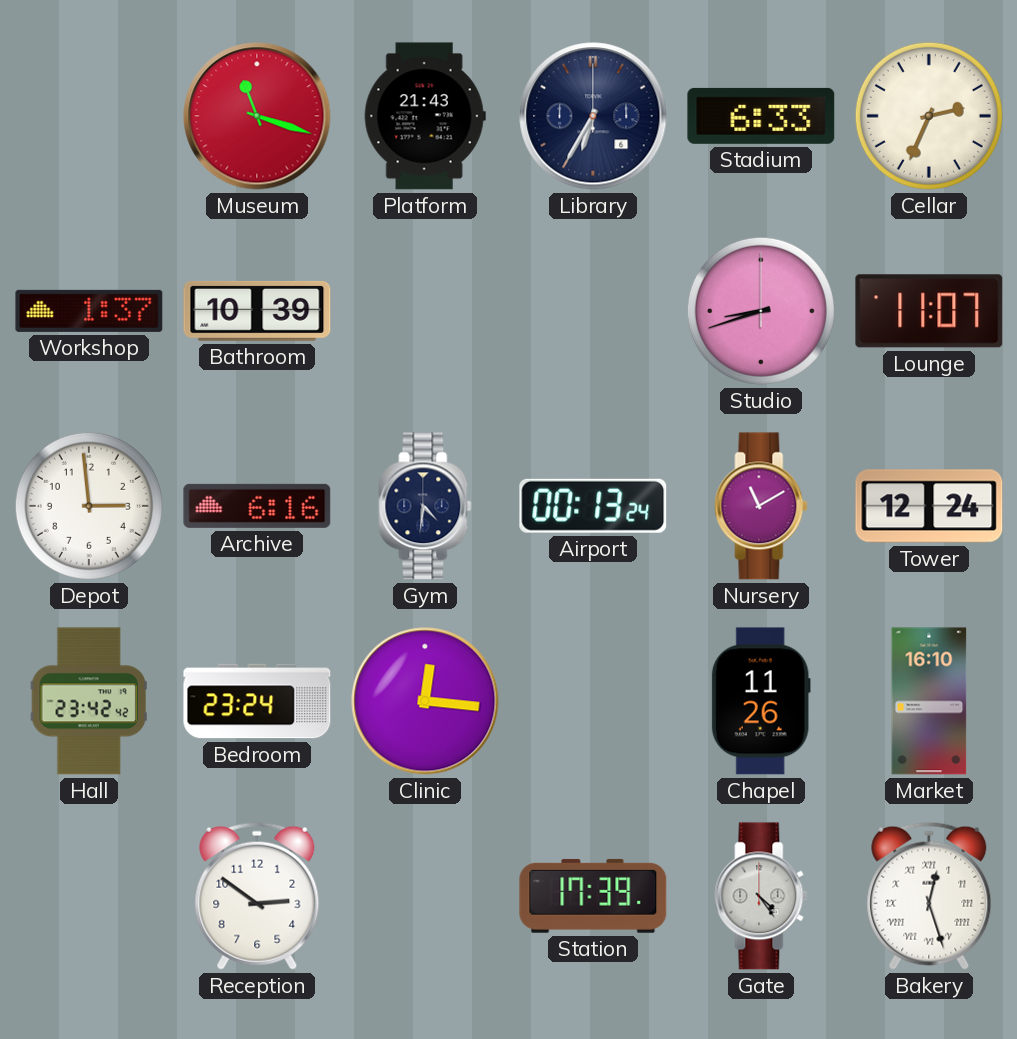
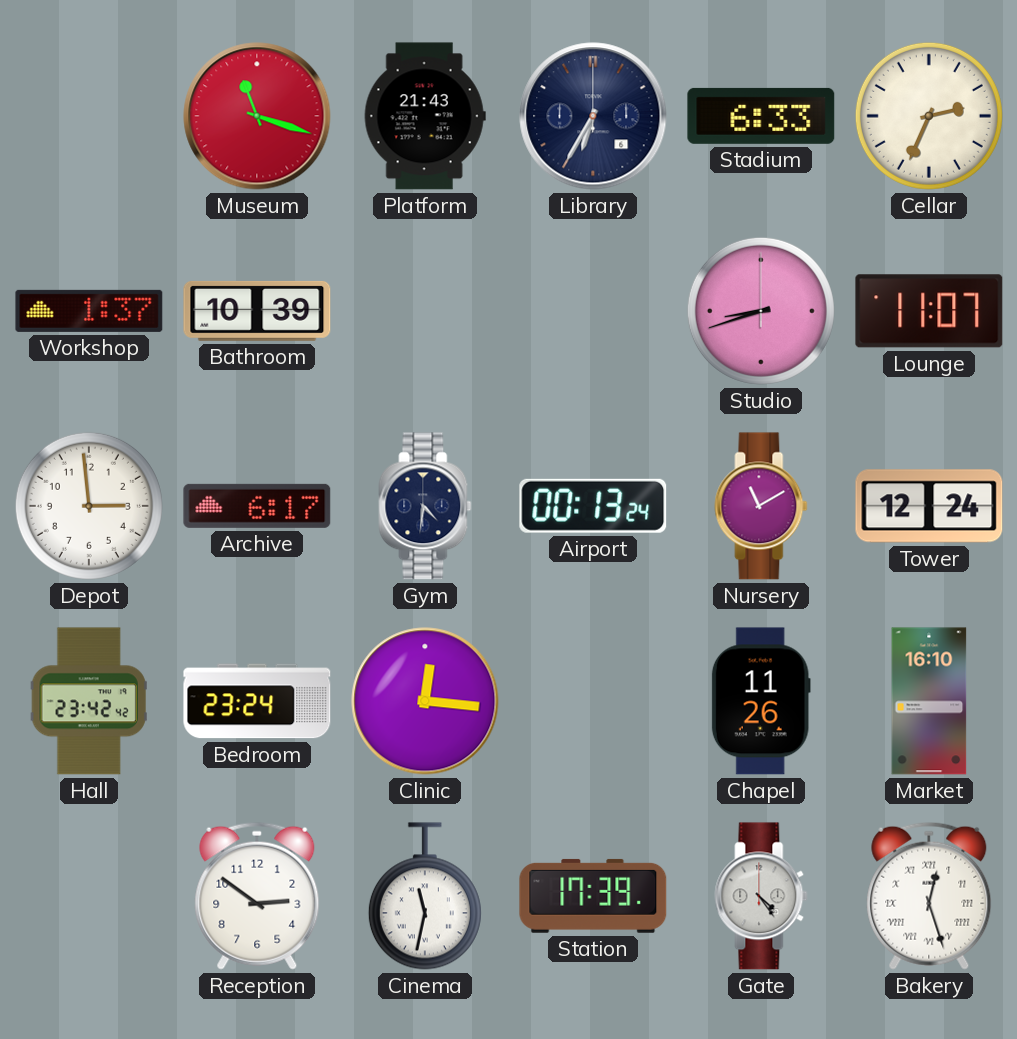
Archive: 6:16 -> 6:17
Cinema: none -> 11:32
